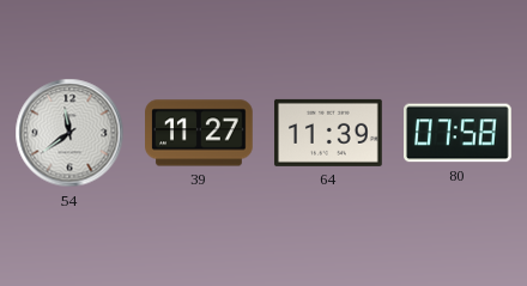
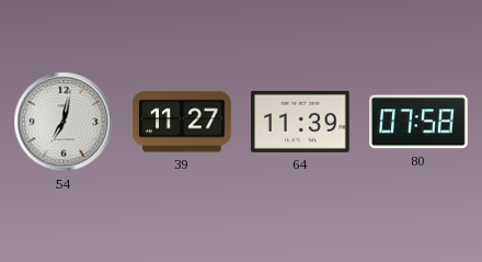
54: 11:39 -> 7:02
